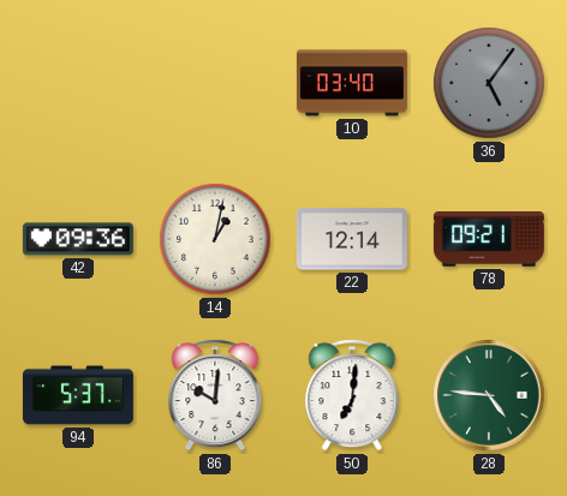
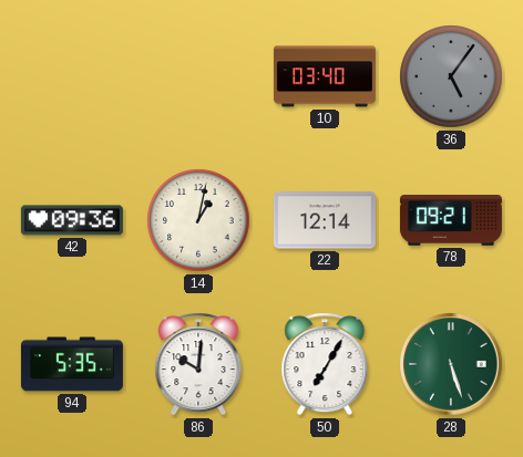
94: 5:37 -> 5:35
50: 7:01 -> 7:05
28: 4:46 -> 5:27
